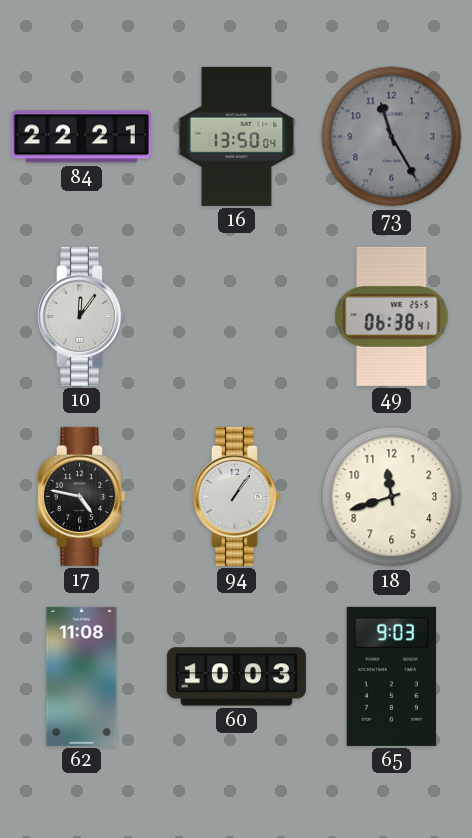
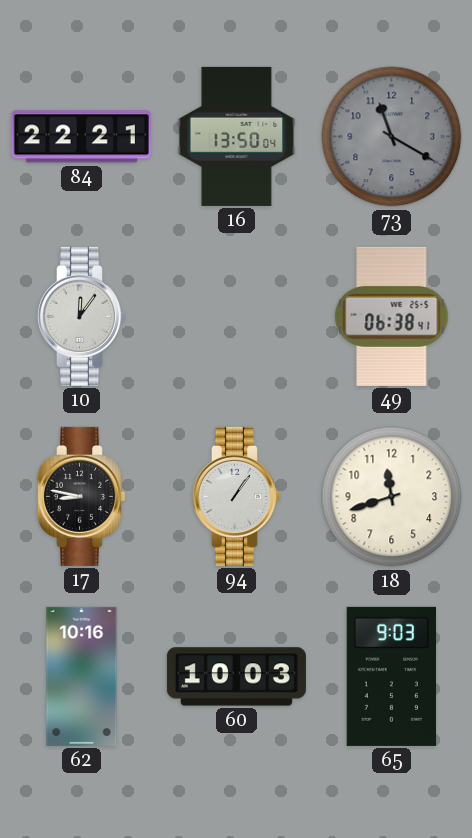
73: 11:25 -> 11:20
17: 4:47 -> 8:47
62: 11:08 -> 10:16
